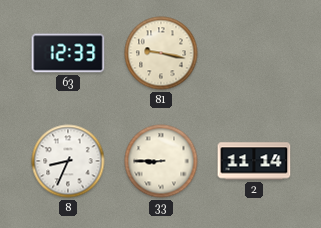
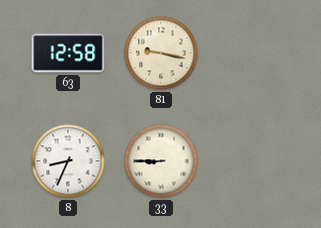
63: 12:33 -> 12:58
2: 11:14 -> none
